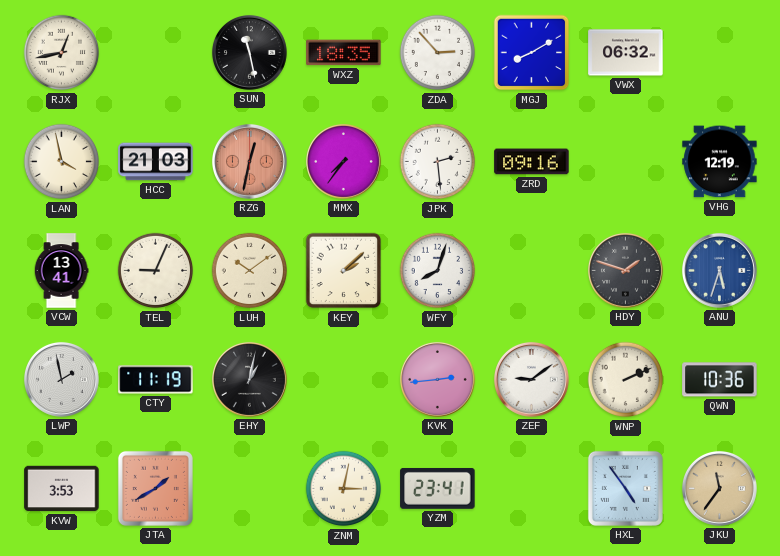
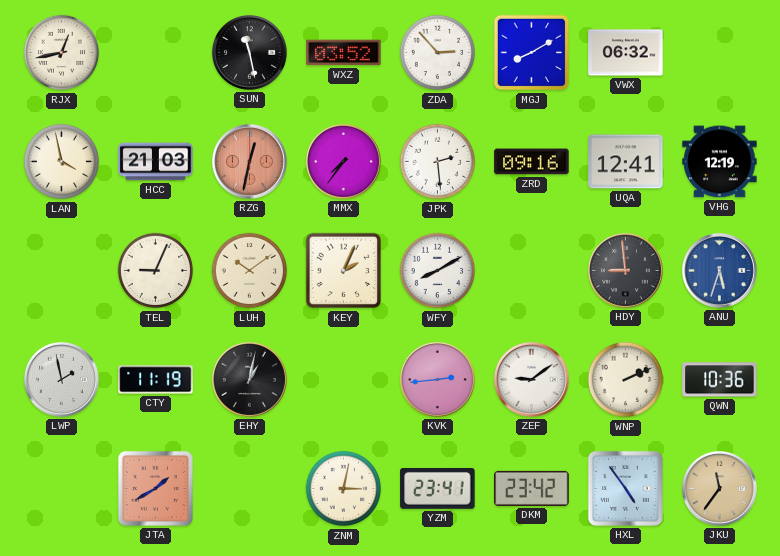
WXZ: 18:35 -> 03:52
UQA: none -> 12:41
VCW: 13:41 -> none
KEY: 2:08 -> 2:04
WFY: 8:03 -> 8:10
HDY: 1:48 -> 8:59
KVW: 3:53 -> none
DKM: none -> 23:42
